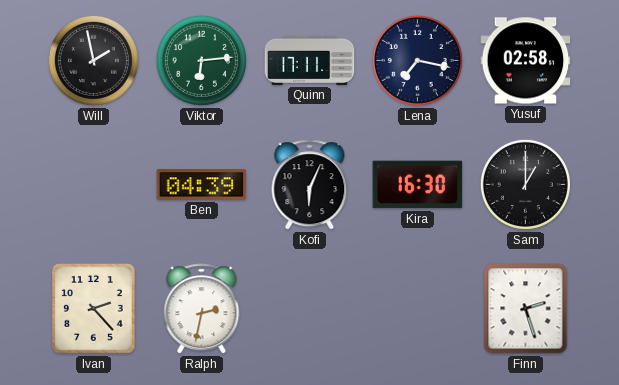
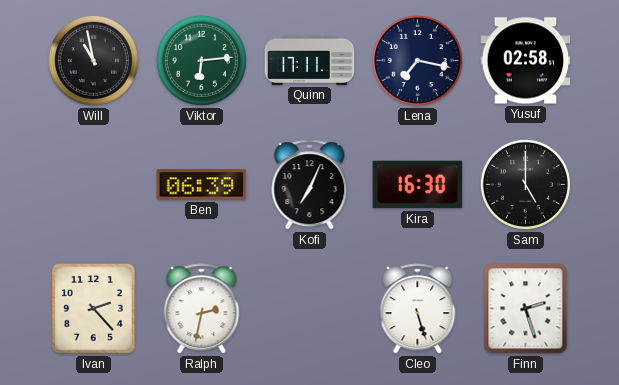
Will: 1:58 -> 10:58
Ben: 04:39 -> 06:39
Kofi: 6:04 -> 7:04
Sam: 1:00 -> 5:00
Cleo: none -> 5:27
